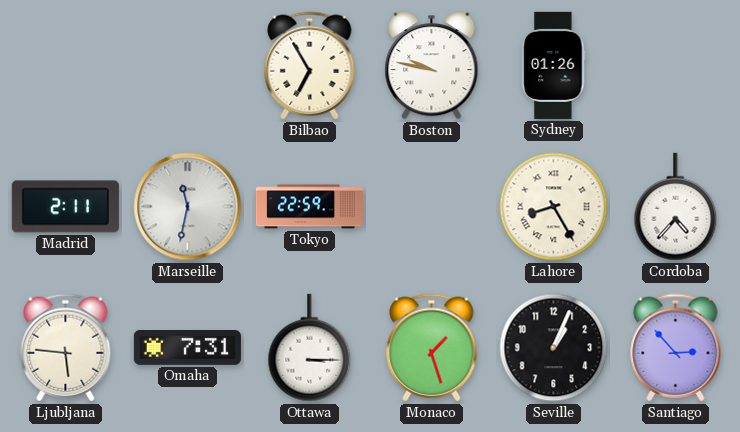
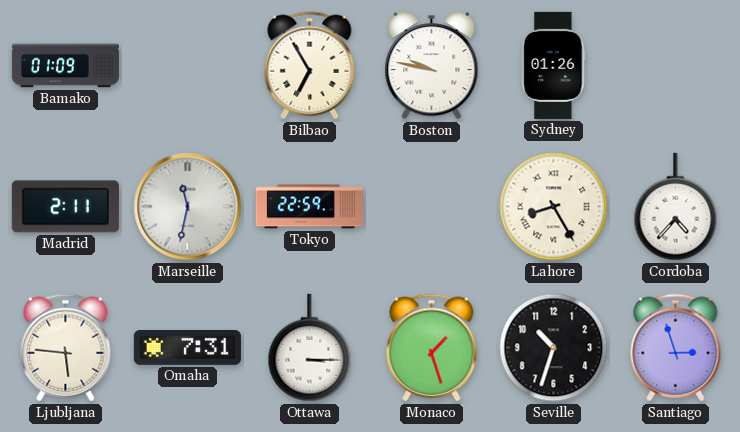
Bamako: none -> 01:09
Seville: 1:04 -> 10:33
Santiago: 2:53 -> 2:57
